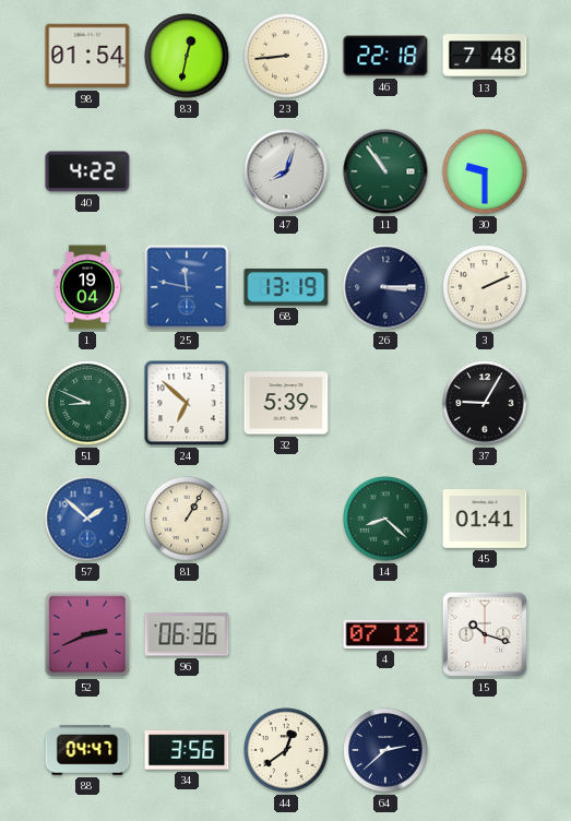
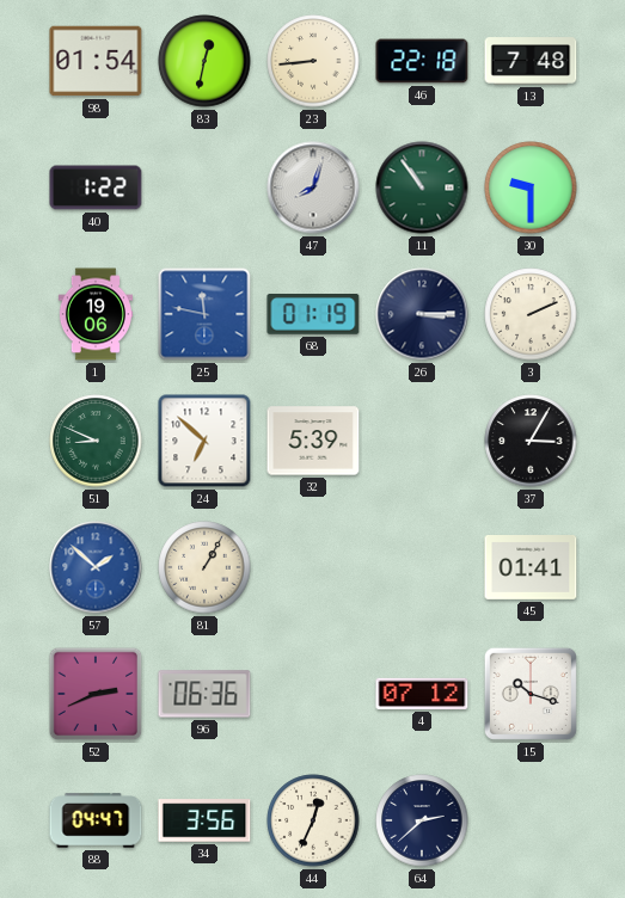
40: 4:22 -> 1:22
1: 19:04 -> 19:06
68: 13:19 -> 01:19
37: 9:05 -> 3:05
14: 8:22 -> none
44: 12:39 -> 12:34
